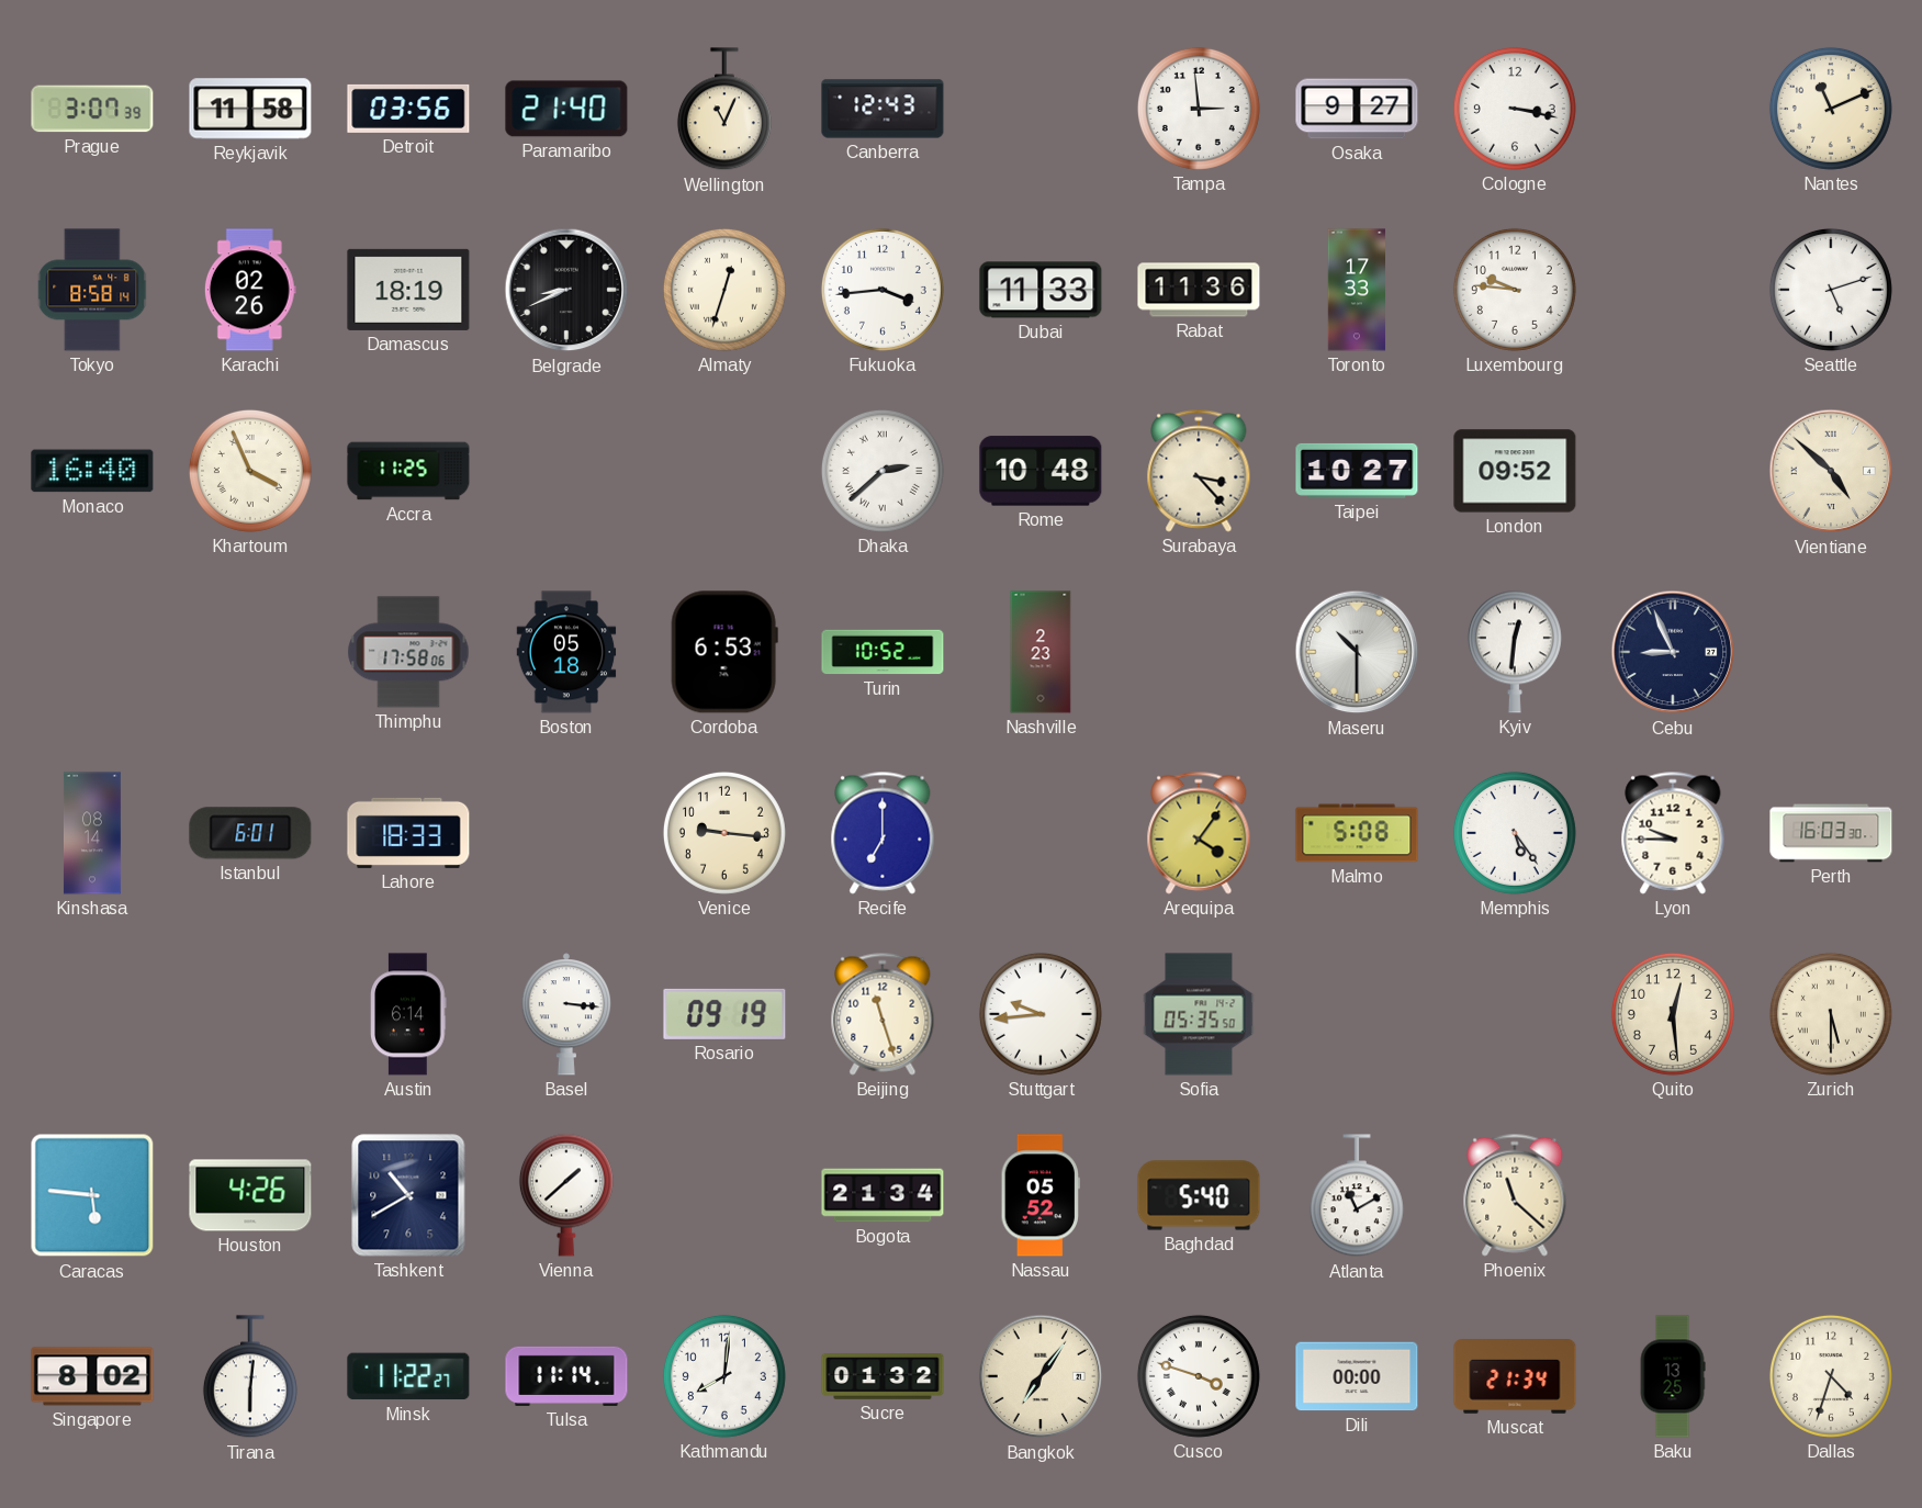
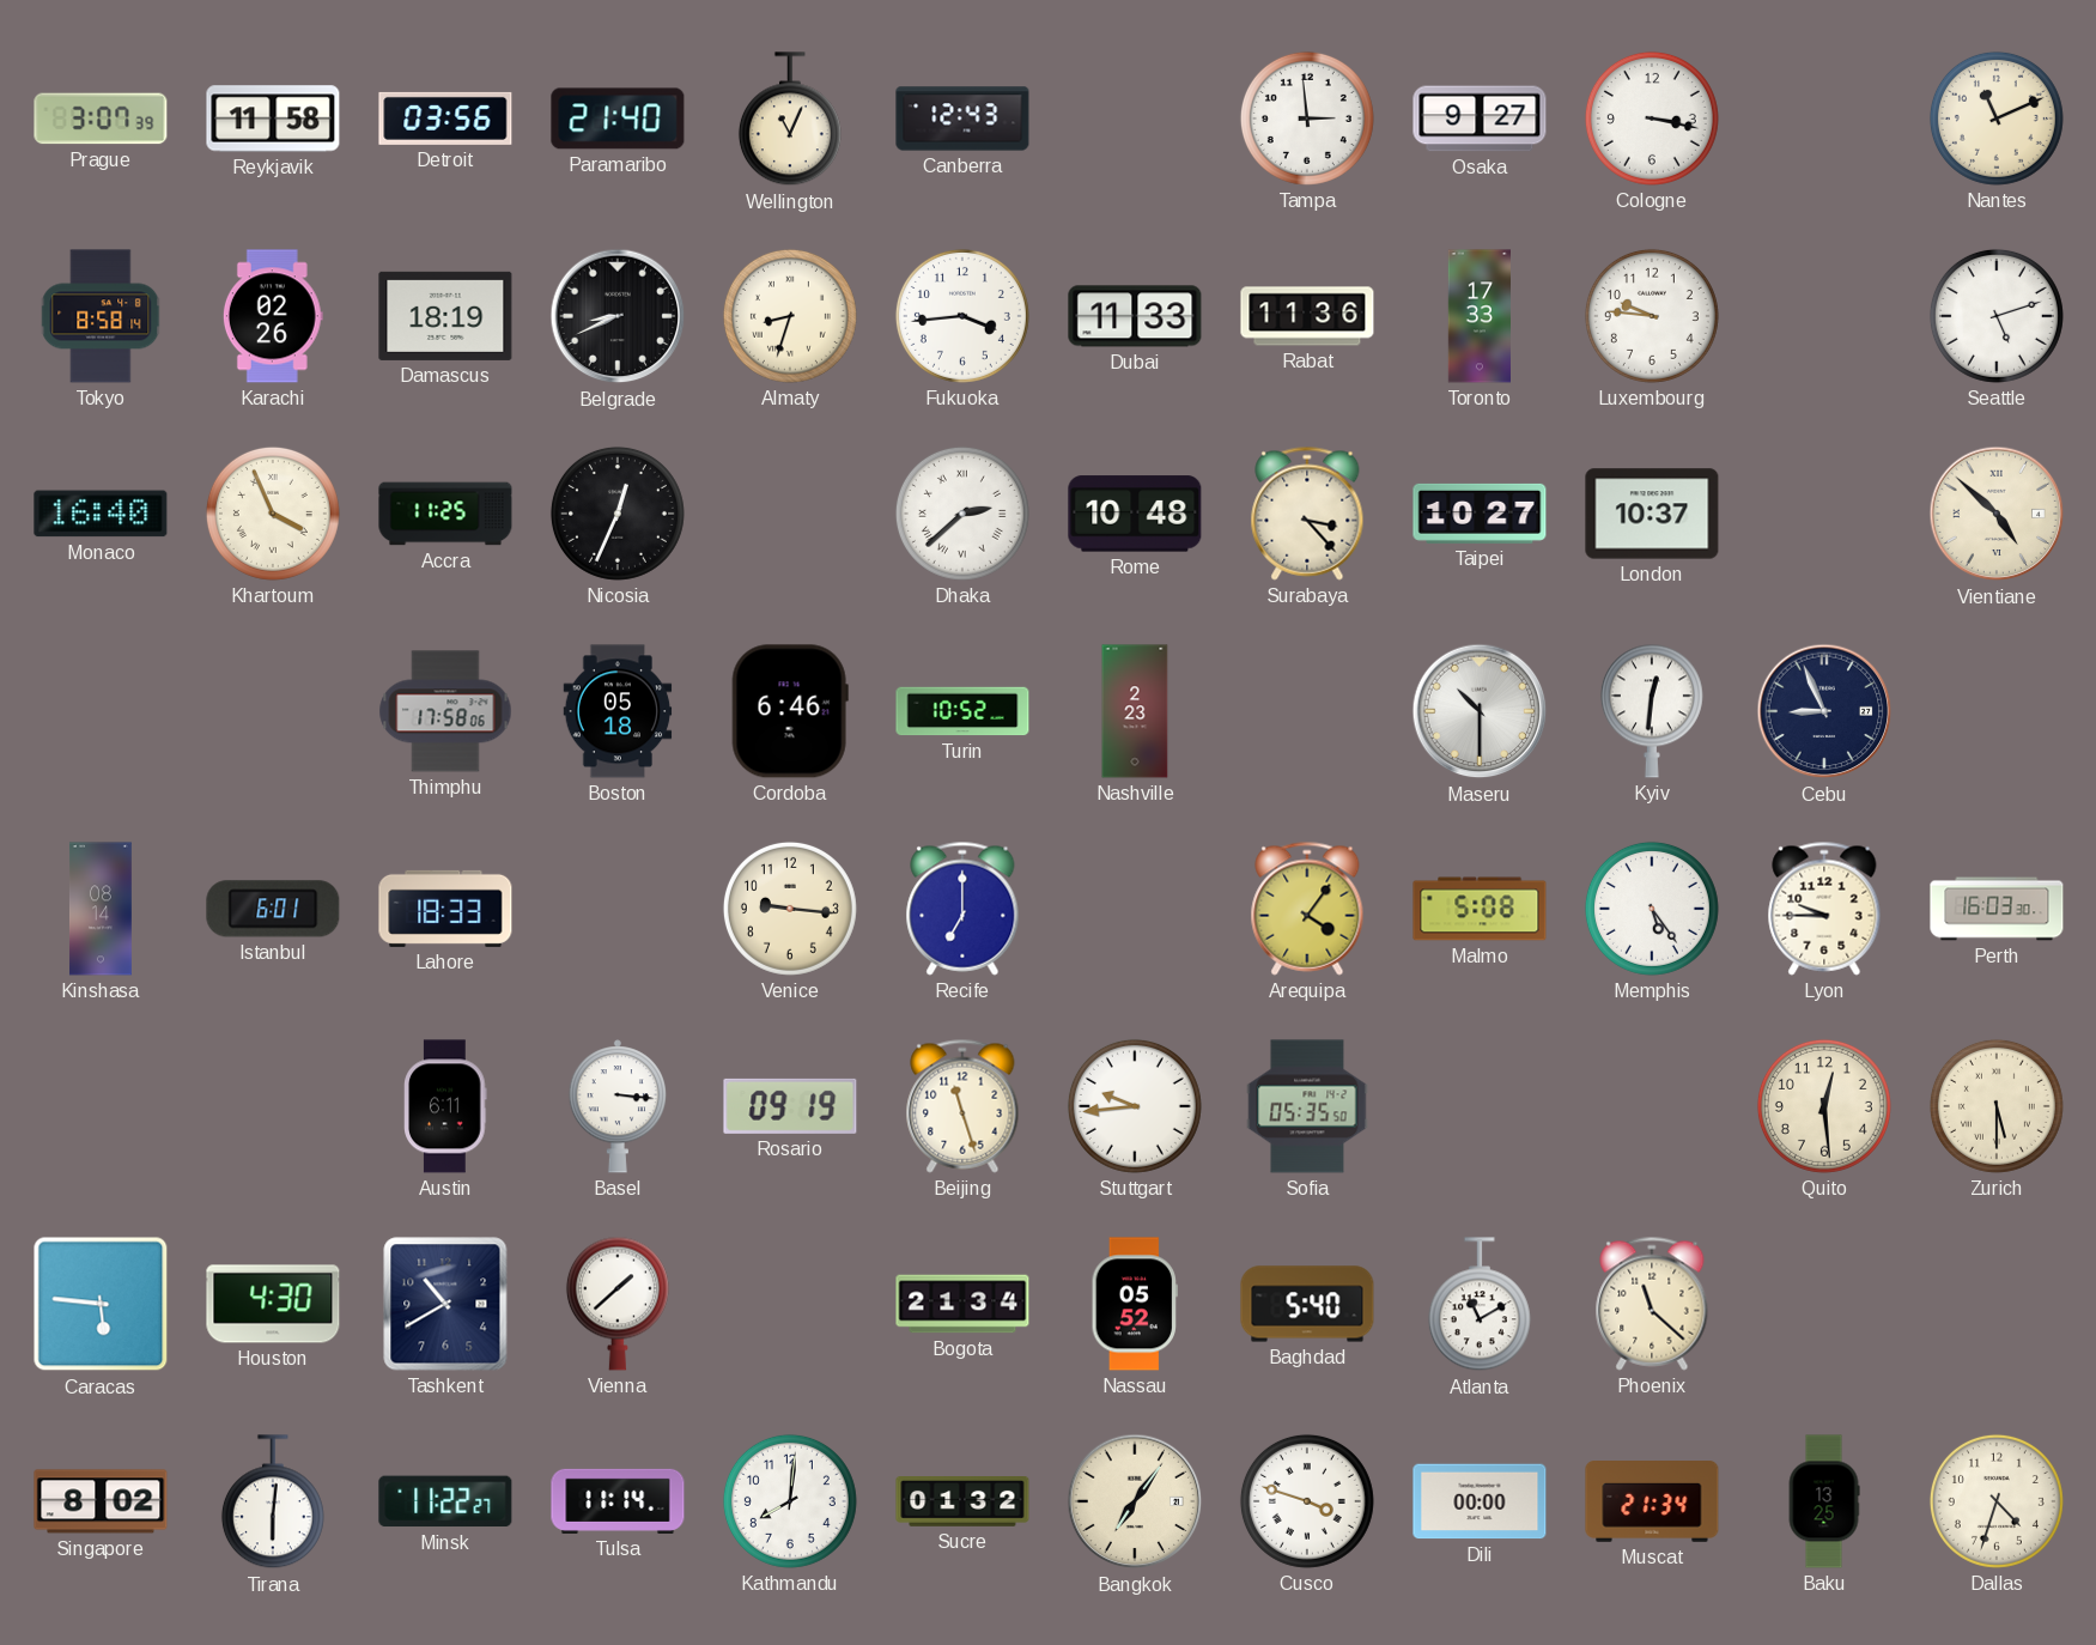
Almaty: 12:33 -> 8:33
Nicosia: none -> 12:34
London: 09:52 -> 10:37
Cordoba: 6:53 -> 6:46
Austin: 6:14 -> 6:11
Houston: 4:26 -> 4:30
